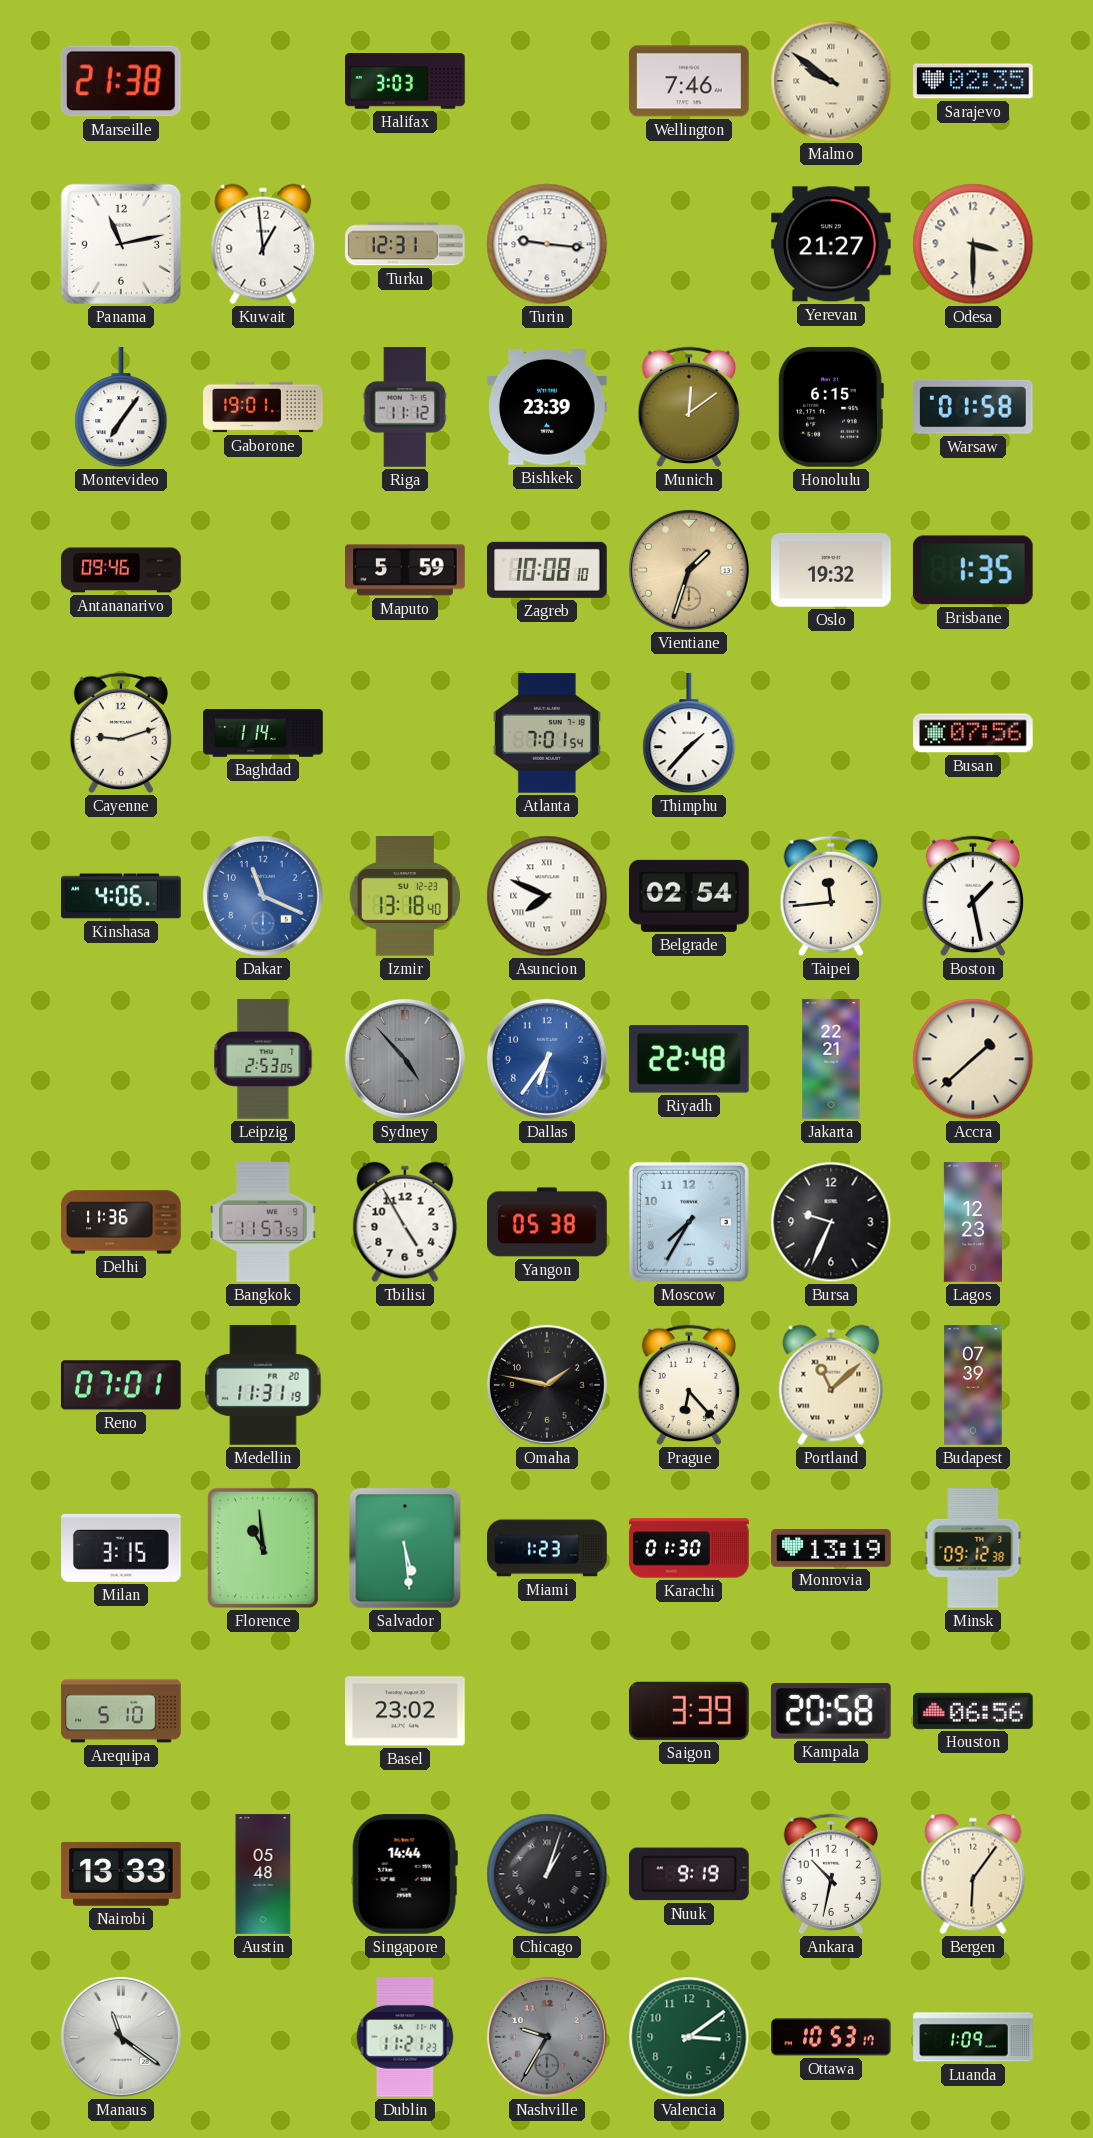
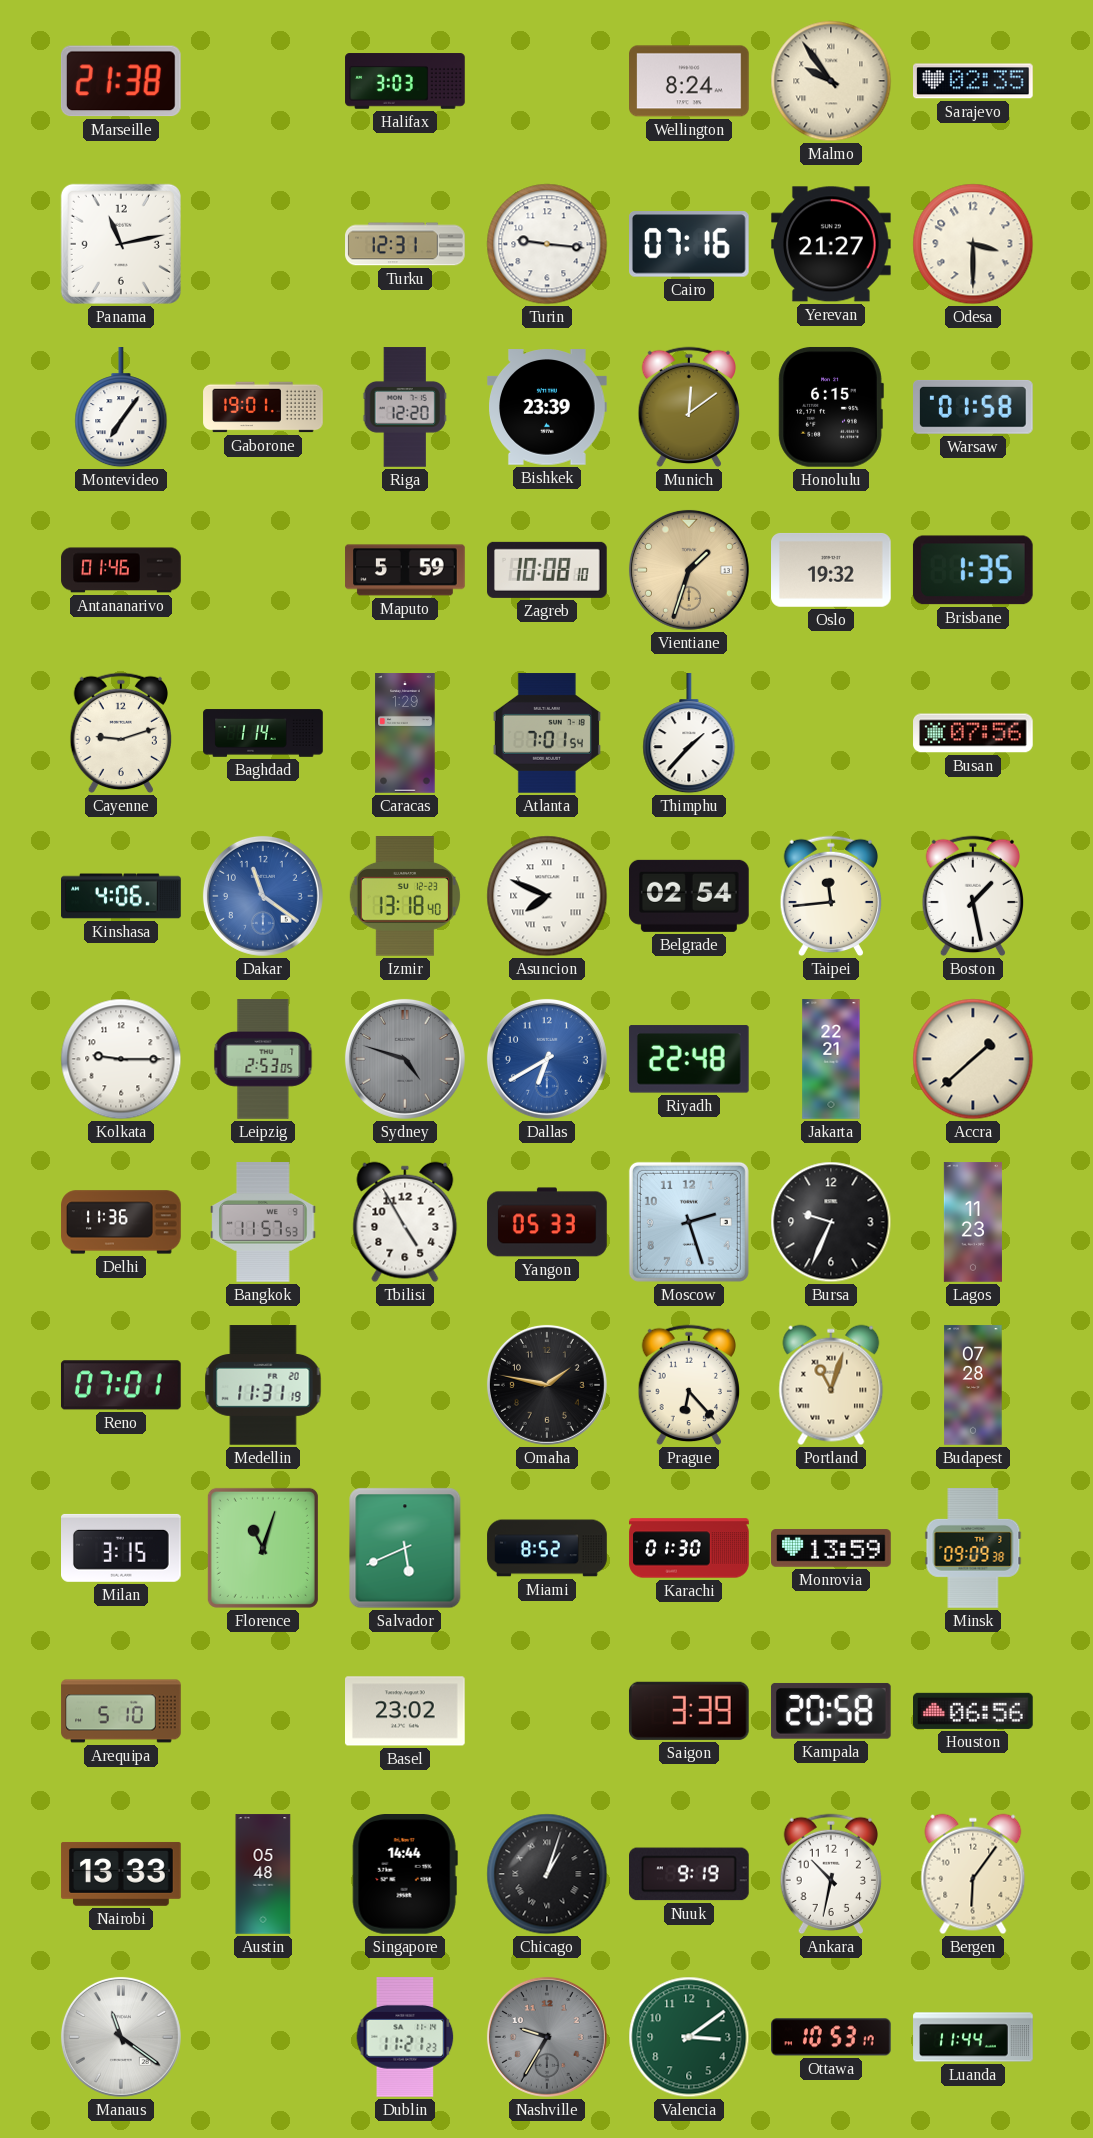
Wellington: 7:46 -> 8:24
Malmo: 9:51 -> 9:54
Kuwait: 12:59 -> none
Cairo: none -> 07:16
Riga: 11:12 -> 12:20
Antananarivo: 09:46 -> 01:46
Caracas: none -> 1:29
Dakar: 11:19 -> 11:21
Kolkata: none -> 9:15
Sydney: 4:53 -> 4:48
Dallas: 6:36 -> 6:40
Yangon: 05:38 -> 05:33
Moscow: 7:35 -> 2:27
Lagos: 12:23 -> 11:23
Portland: 11:08 -> 11:03
Budapest: 07:39 -> 07:28
Florence: 10:59 -> 11:03
Salvador: 5:29 -> 5:41
Miami: 1:23 -> 8:52
Monrovia: 13:19 -> 13:59
Minsk: 09:12 -> 09:09
Luanda: 1:09 -> 11:44
